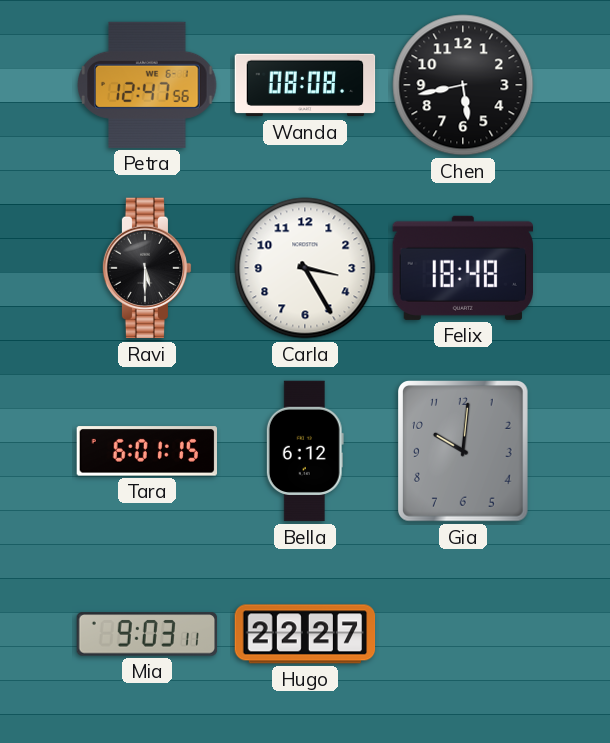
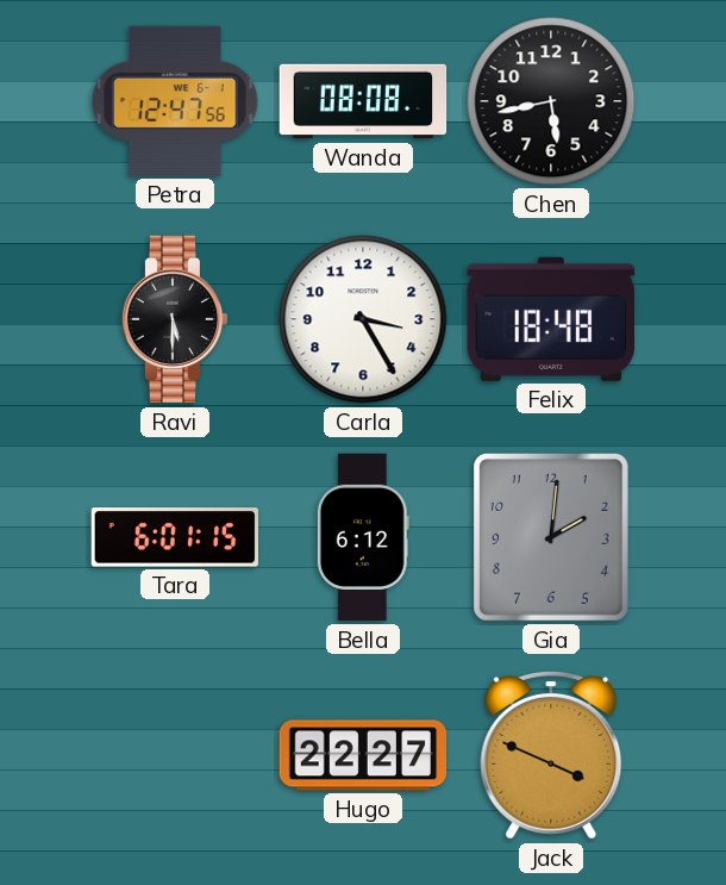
Gia: 10:01 -> 2:01
Mia: 9:03 -> none
Jack: none -> 3:49
